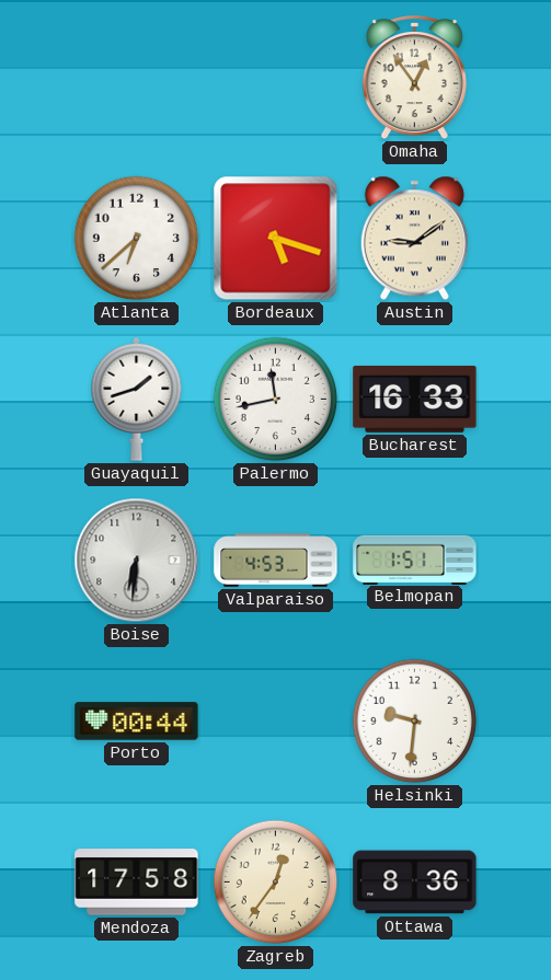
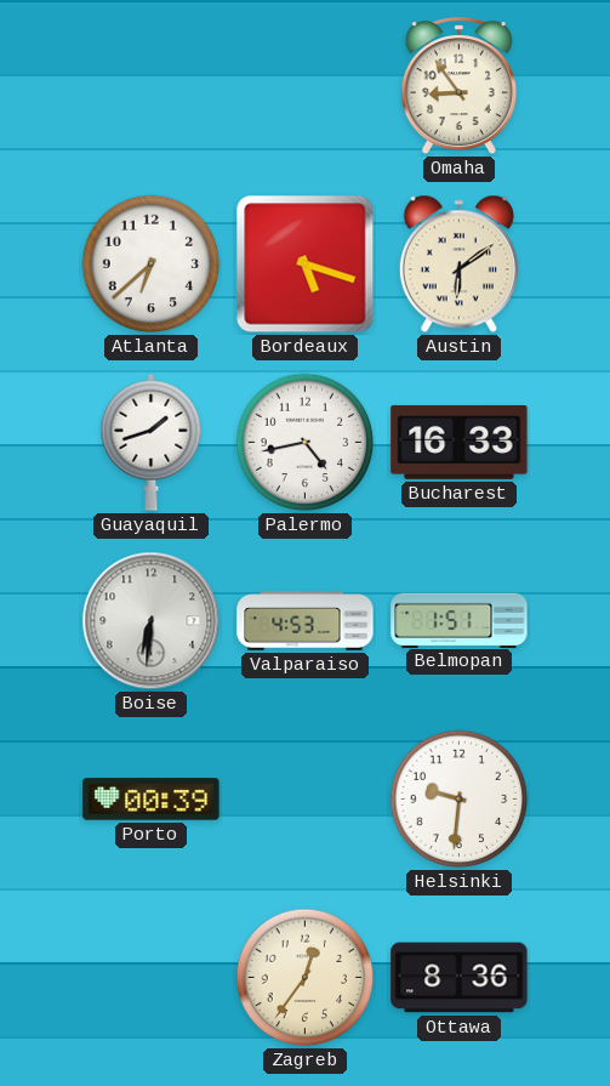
Omaha: 12:54 -> 8:54
Austin: 9:09 -> 6:09
Palermo: 11:43 -> 4:43
Porto: 00:44 -> 00:39
Mendoza: 17:58 -> none
